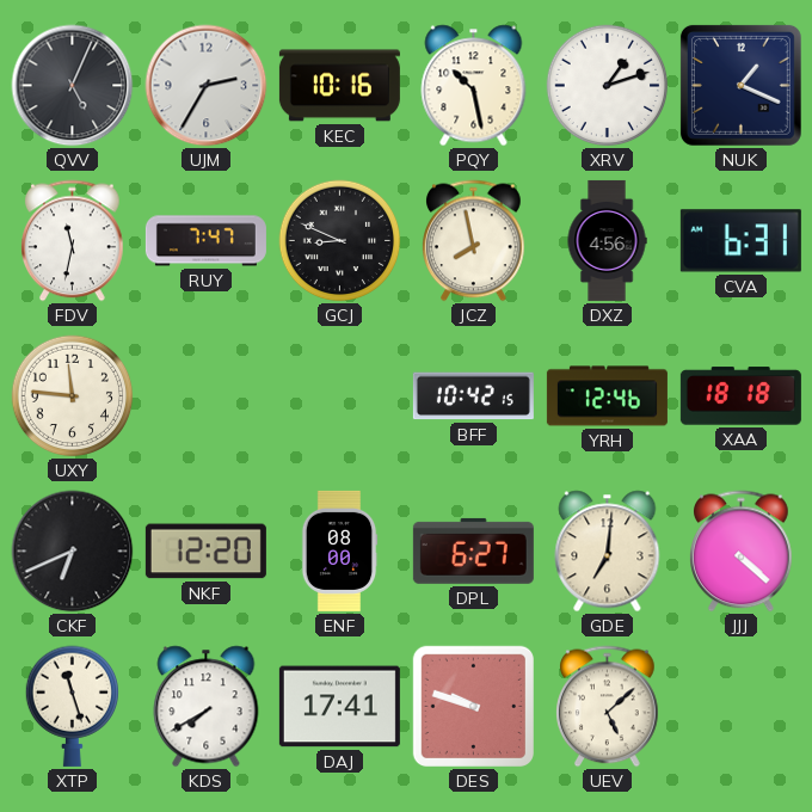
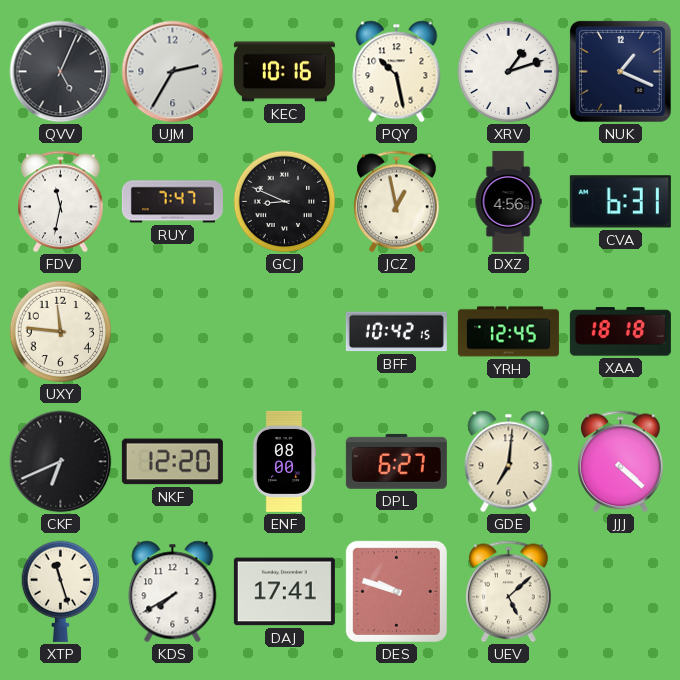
JCZ: 7:58 -> 12:58
YRH: 12:46 -> 12:45
